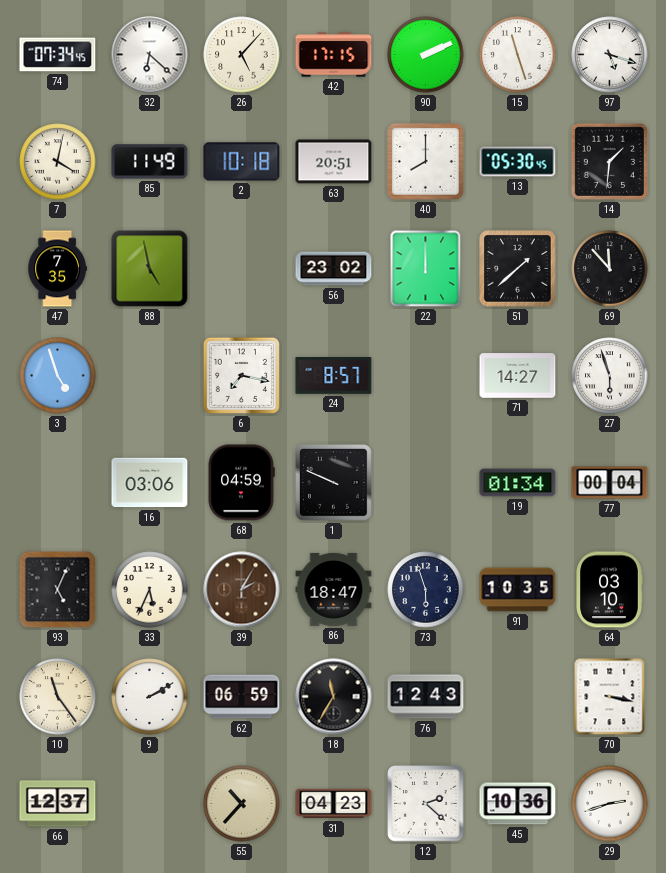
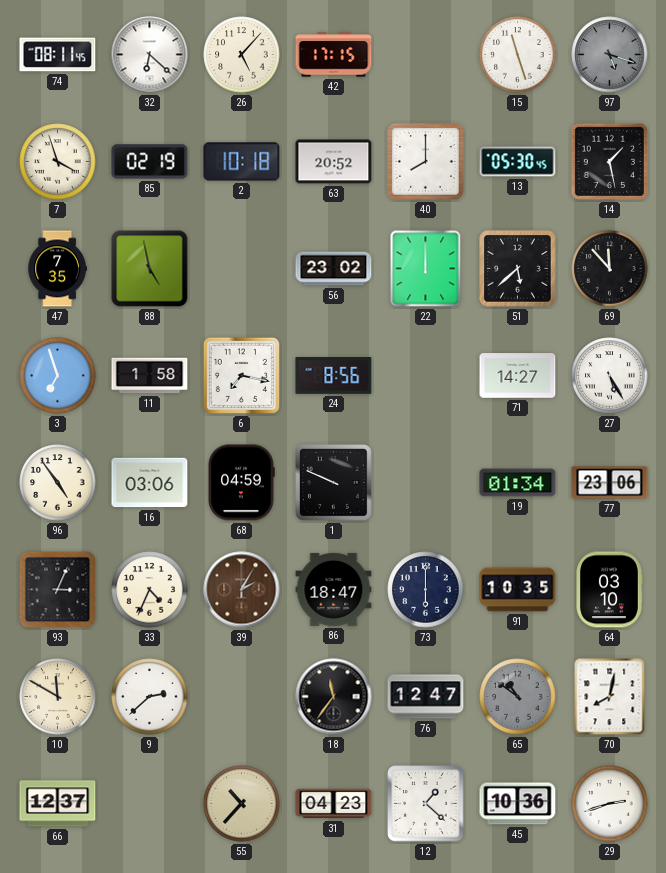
74: 07:34 -> 08:11
90: 2:11 -> none
97 dial: white -> grey
7: 4:02 -> 3:57
85: 11:49 -> 02:19
63: 20:51 -> 20:52
14: 1:31 -> 1:28
51: 1:38 -> 5:38
3: 4:57 -> 6:57
11: none -> 1:58
24: 8:57 -> 8:56
27: 5:57 -> 5:25
96: none -> 4:54
77: 00:04 -> 23:06
93: 5:04 -> 3:04
33: 5:34 -> 4:34
73: 5:57 -> 6:00
10: 11:24 -> 11:50
9: 2:10 -> 2:38
62: 06:59 -> none
18: 11:35 -> 11:36
76: 12:43 -> 12:47
65: none -> 10:51
70: 3:17 -> 8:02
12: 2:22 -> 1:22
